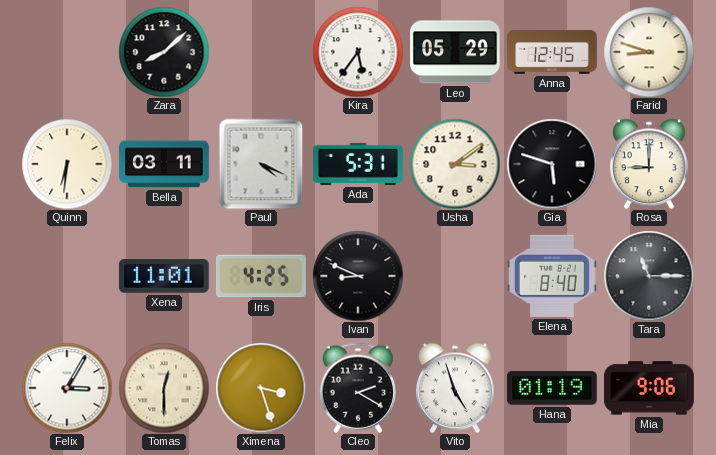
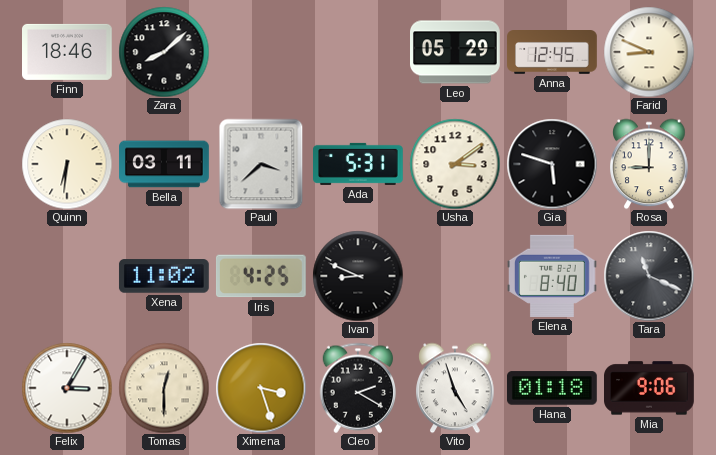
Finn: none -> 18:46
Kira: 5:36 -> none
Farid: 8:48 -> 8:49
Paul: 4:19 -> 3:38
Xena: 11:01 -> 11:02
Tara: 11:15 -> 11:19
Hana: 01:19 -> 01:18
